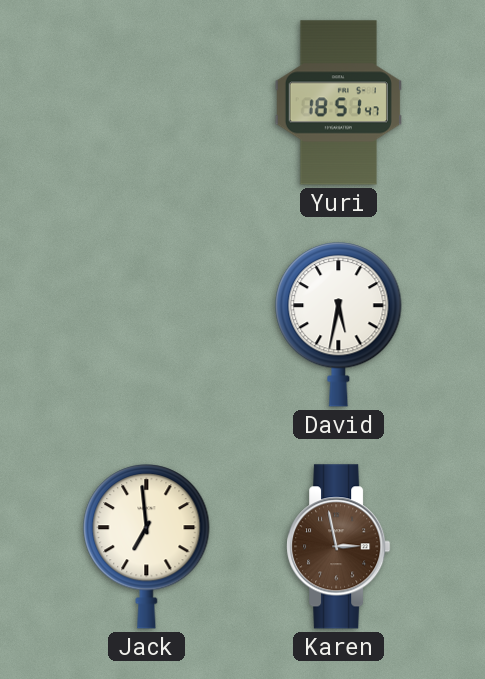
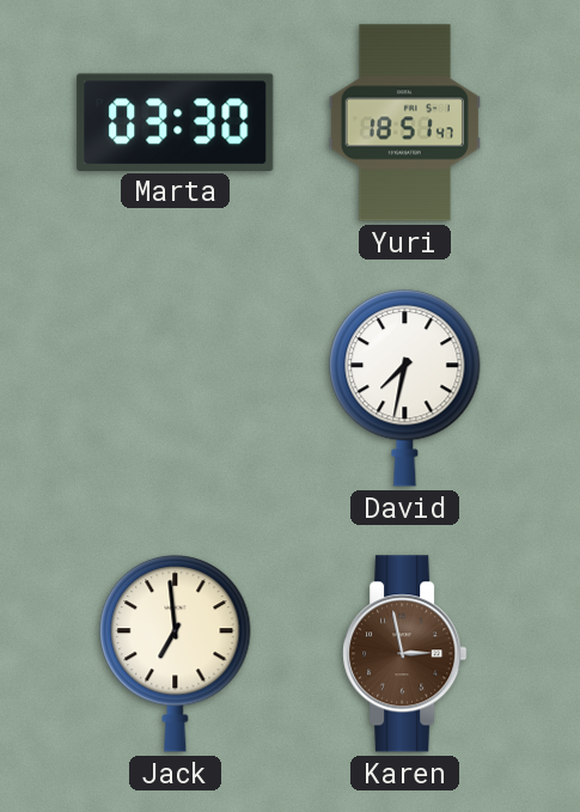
Marta: none -> 03:30
David: 5:32 -> 7:32
